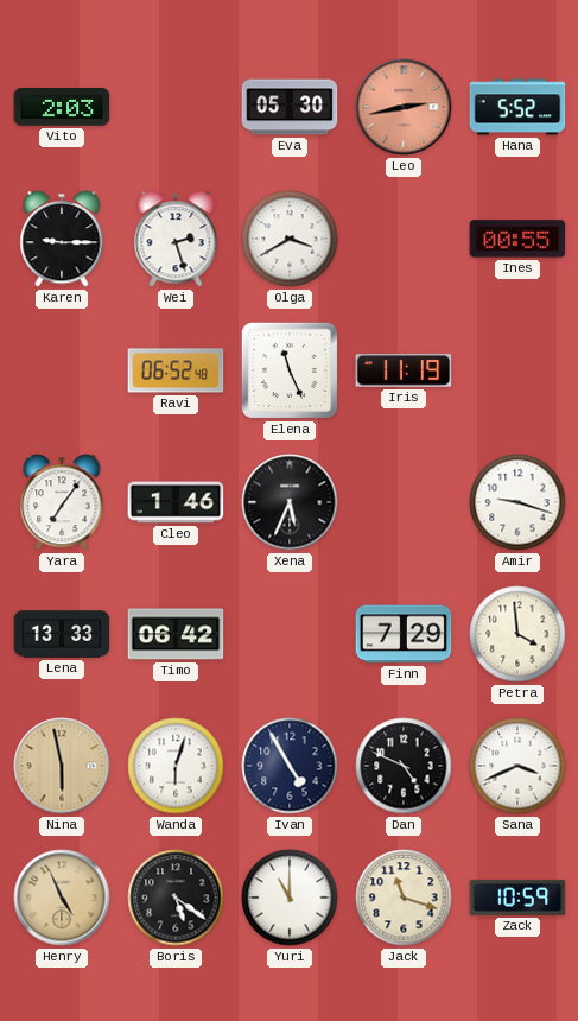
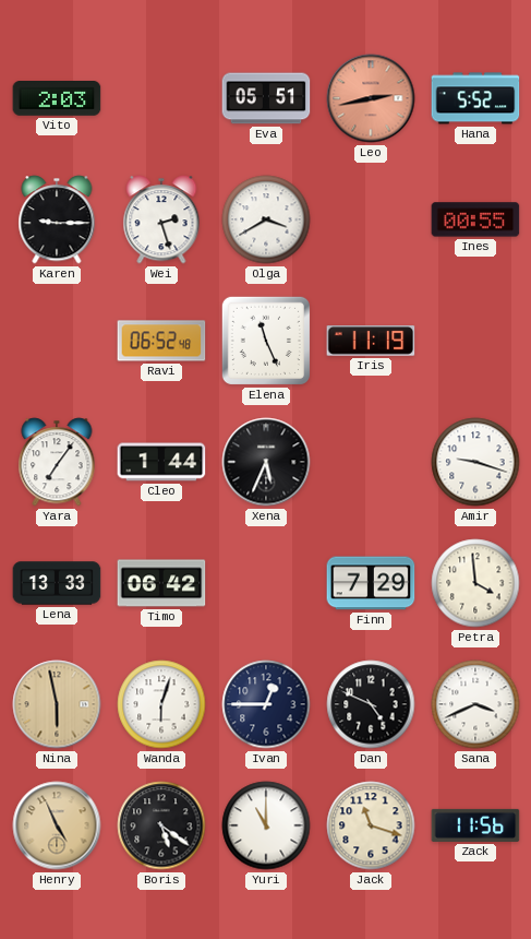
Eva: 05:30 -> 05:51
Cleo: 1:46 -> 1:44
Ivan: 4:55 -> 12:45
Zack: 10:59 -> 11:56
